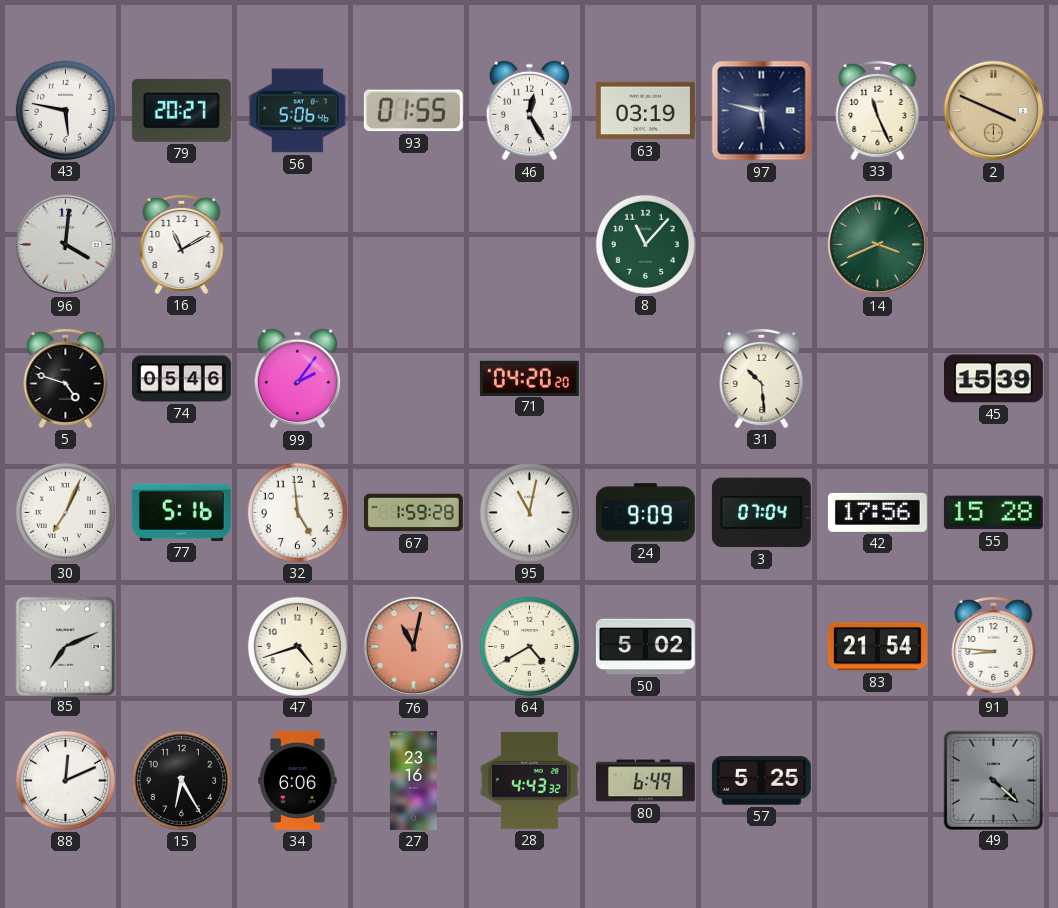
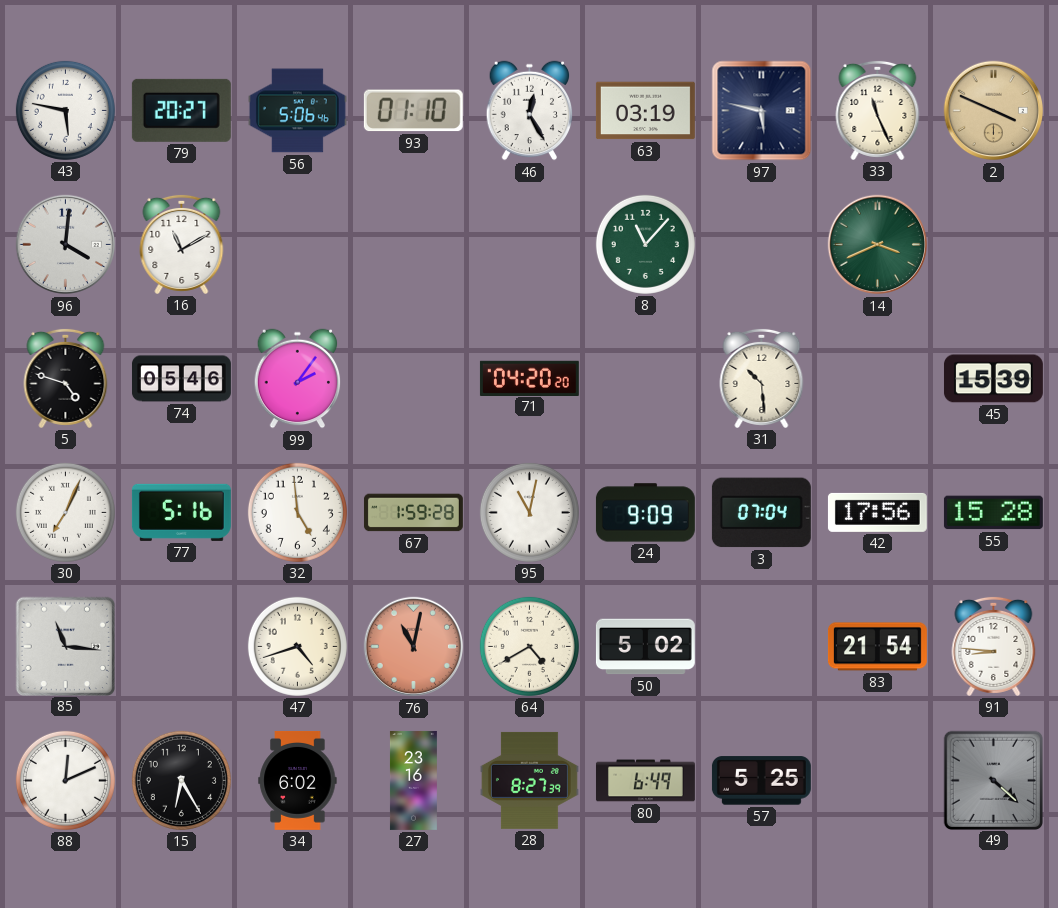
93: 01:55 -> 01:10
85: 7:11 -> 11:16
34: 6:06 -> 6:02
28: 4:43 -> 8:27
